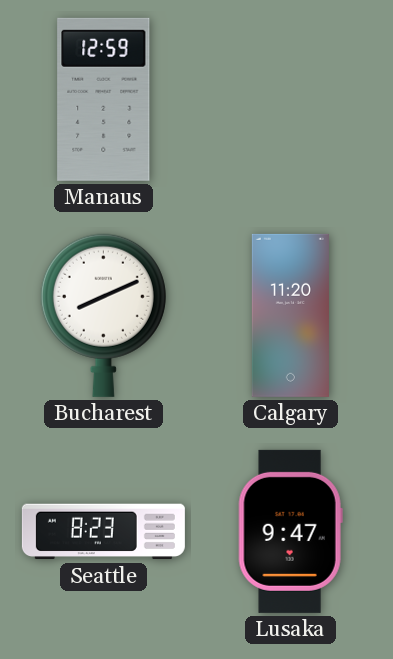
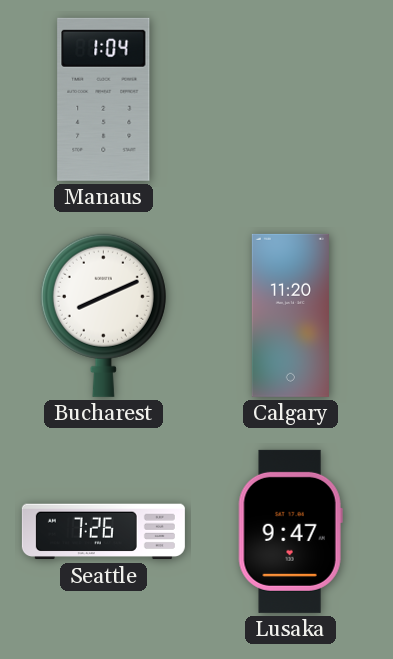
Manaus: 12:59 -> 1:04
Seattle: 8:23 -> 7:26
